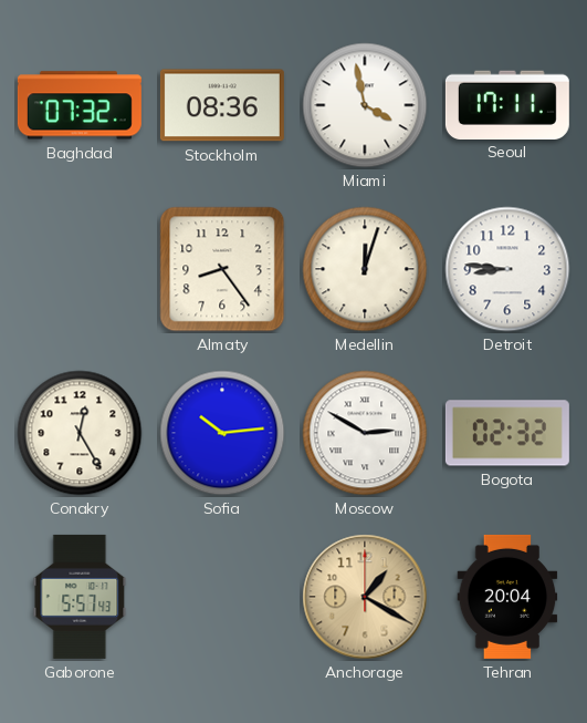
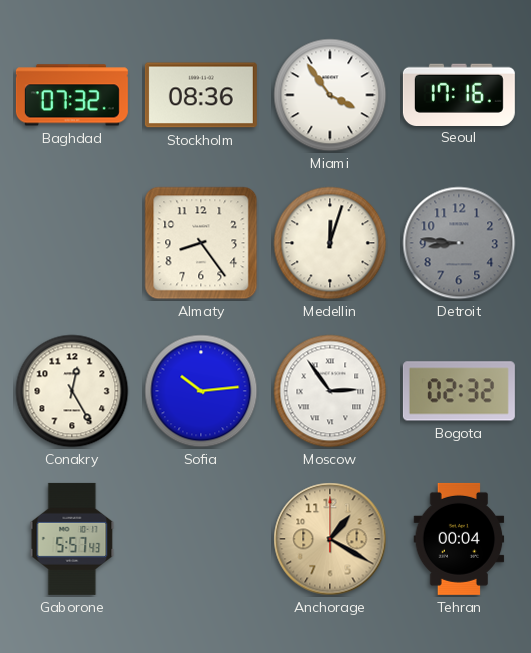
Miami: 3:58 -> 3:54
Seoul: 17:11 -> 17:16
Detroit dial: white -> grey
Moscow: 2:50 -> 2:54
Tehran: 20:04 -> 00:04
